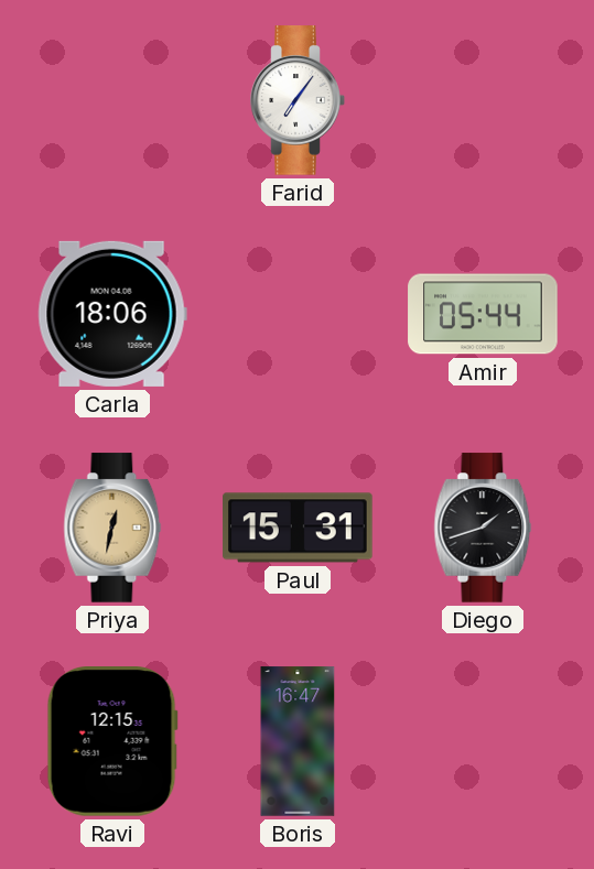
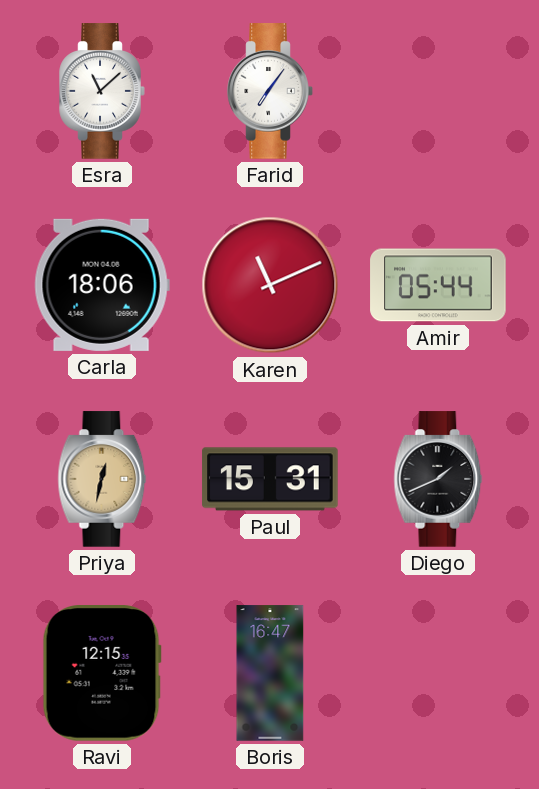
Esra: none -> 11:08
Karen: none -> 11:11
Diego: 1:42 -> 1:41
